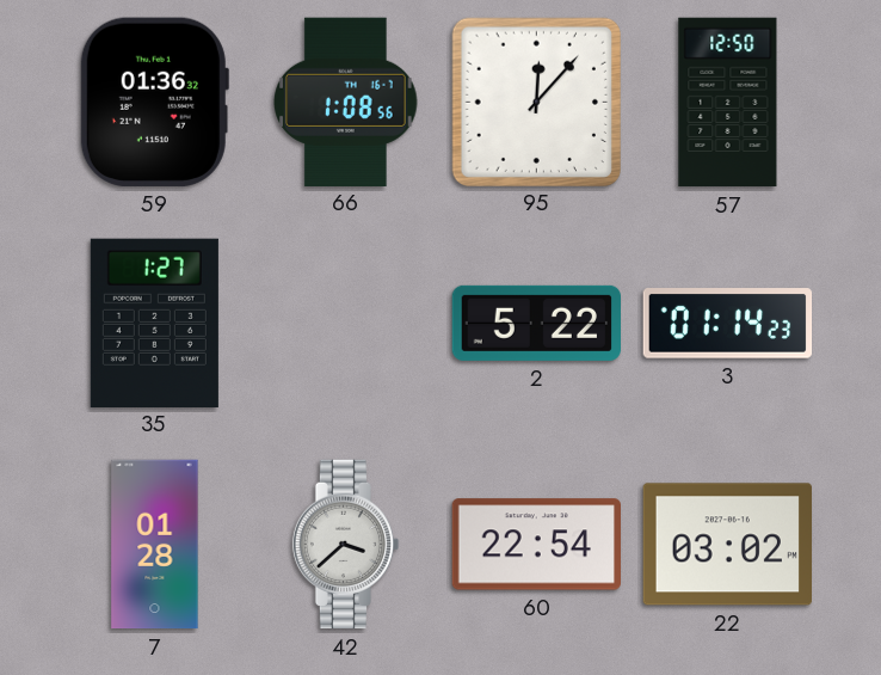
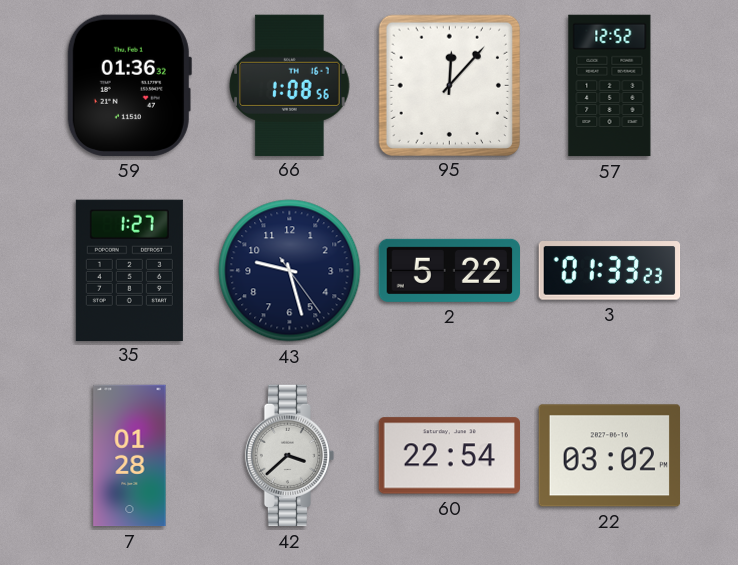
57: 12:50 -> 12:52
43: none -> 9:27
3: 01:14 -> 01:33
